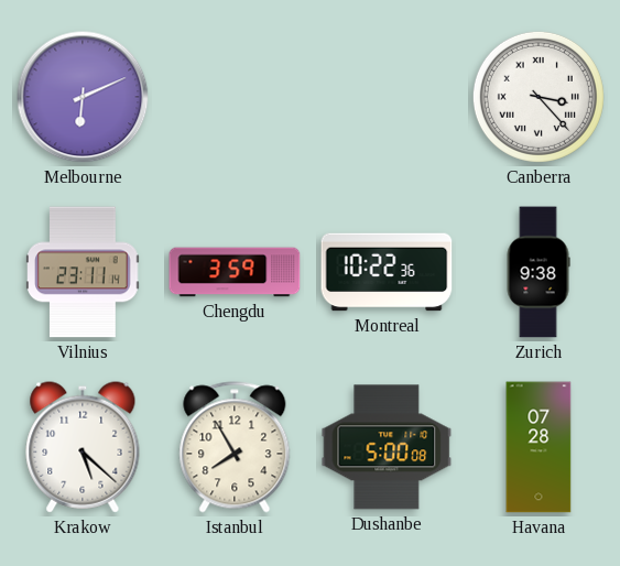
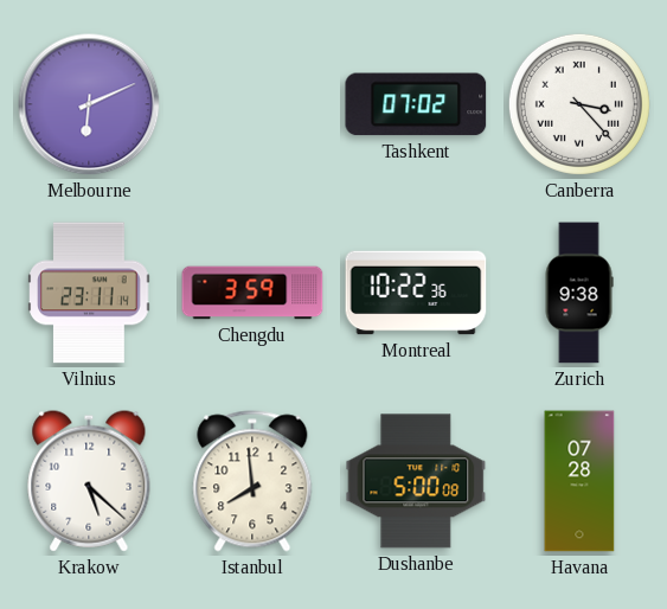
Tashkent: none -> 07:02
Istanbul: 7:55 -> 7:59
